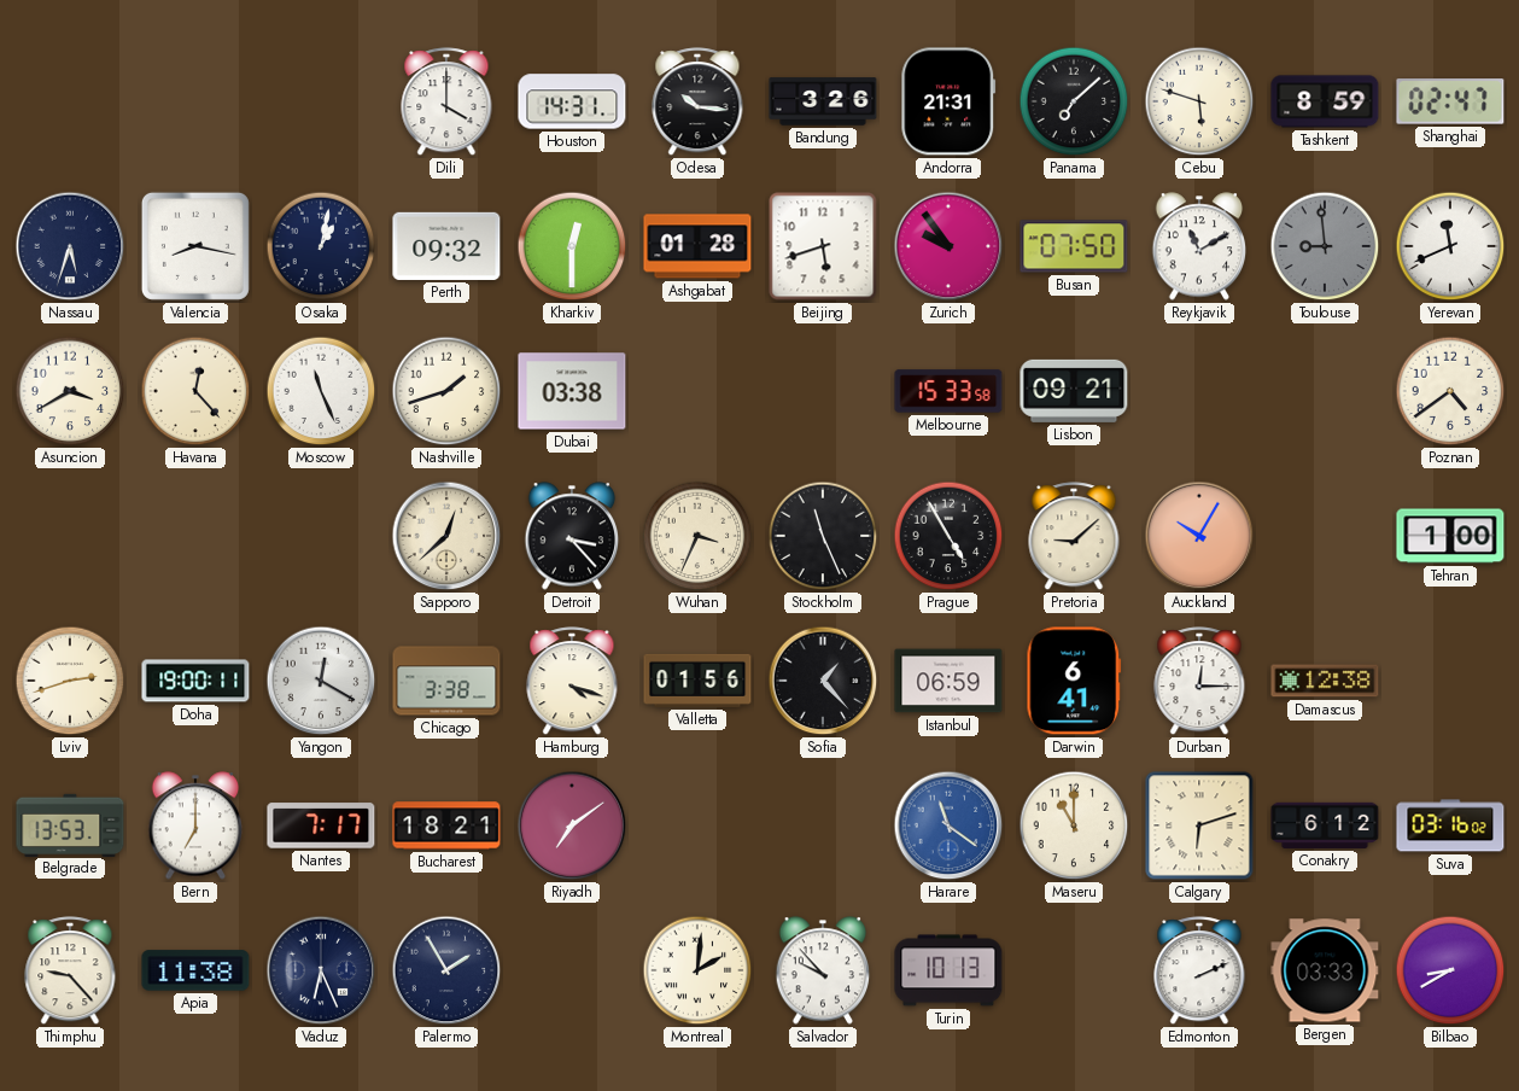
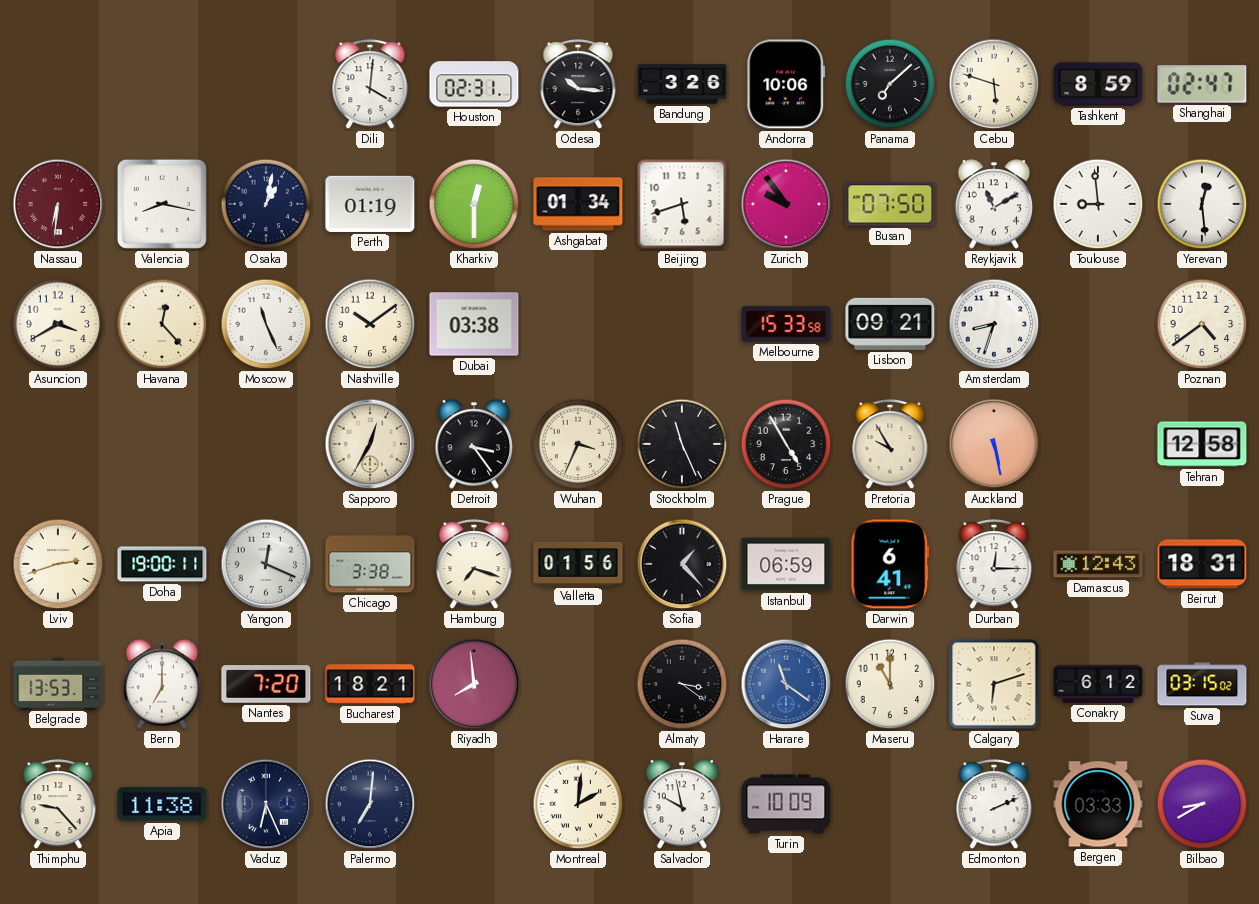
Dili: 4:00 -> 4:01
Houston: 14:31 -> 02:31
Andorra: 21:31 -> 10:06
Nassau: 5:33 -> 6:31
Nassau dial: navy -> burgundy
Perth: 09:32 -> 01:19
Ashgabat: 01:28 -> 01:34
Toulouse dial: grey -> white
Yerevan: 11:41 -> 12:29
Nashville: 1:42 -> 10:09
Amsterdam: none -> 8:33
Sapporo: 12:38 -> 12:35
Detroit: 3:23 -> 3:24
Pretoria: 9:08 -> 9:55
Auckland: 10:05 -> 5:28
Tehran: 1:00 -> 12:58
Yangon: 12:20 -> 12:19
Hamburg: 4:18 -> 7:18
Damascus: 12:38 -> 12:43
Beirut: none -> 18:31
Nantes: 7:17 -> 7:20
Riyadh: 7:09 -> 7:59
Almaty: none -> 3:21
Suva: 03:16 -> 03:15
Palermo: 1:55 -> 7:01
Salvador: 9:53 -> 9:58
Turin: 10:13 -> 10:09
